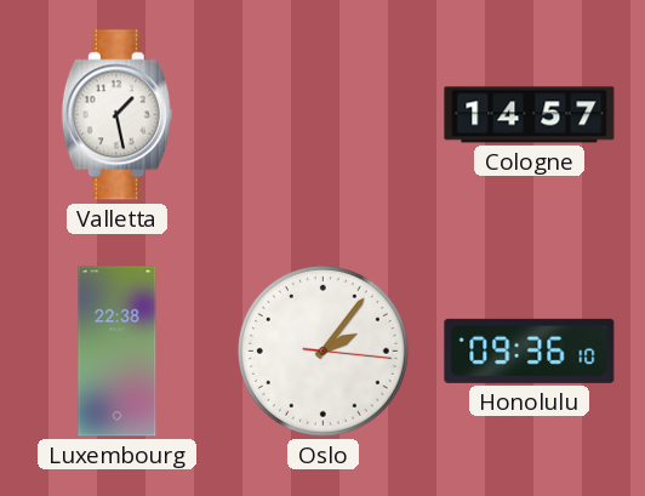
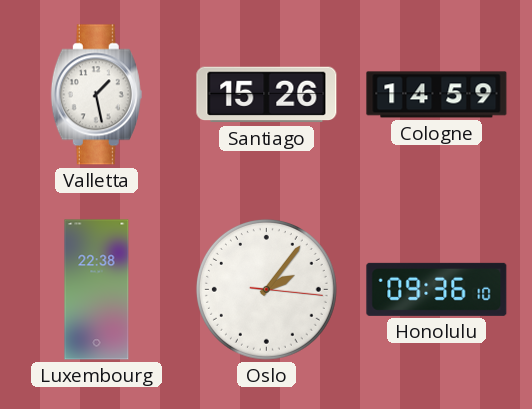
Santiago: none -> 15:26
Cologne: 14:57 -> 14:59
